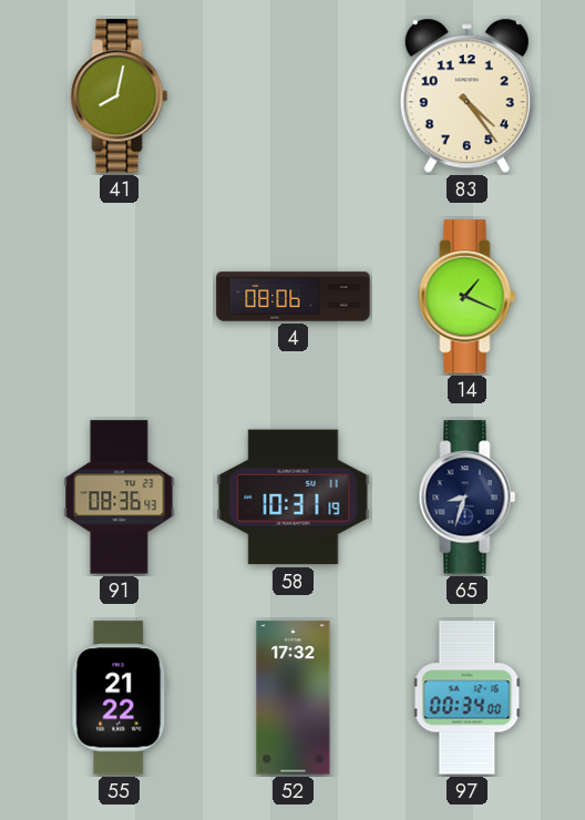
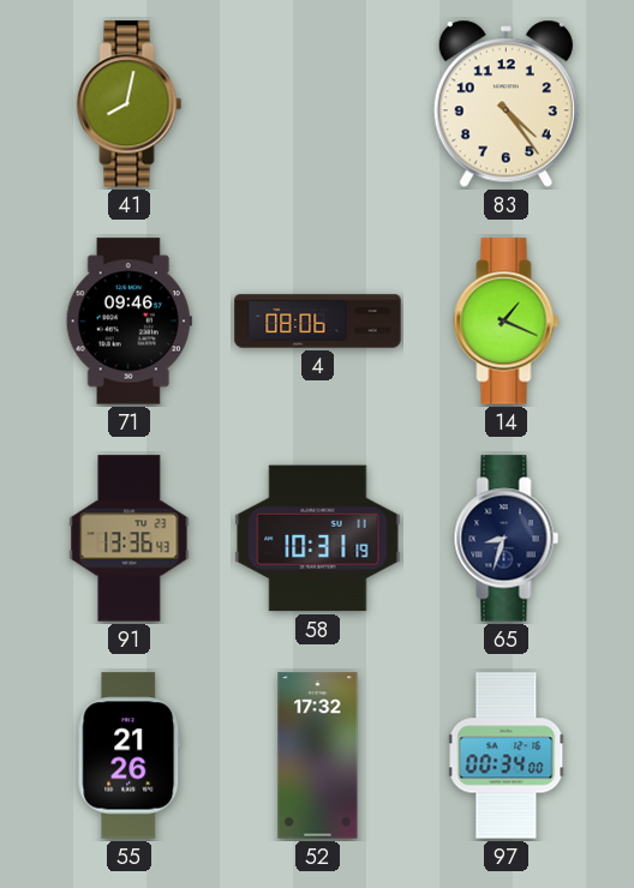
71: none -> 09:46
91: 08:36 -> 13:36
55: 21:22 -> 21:26
